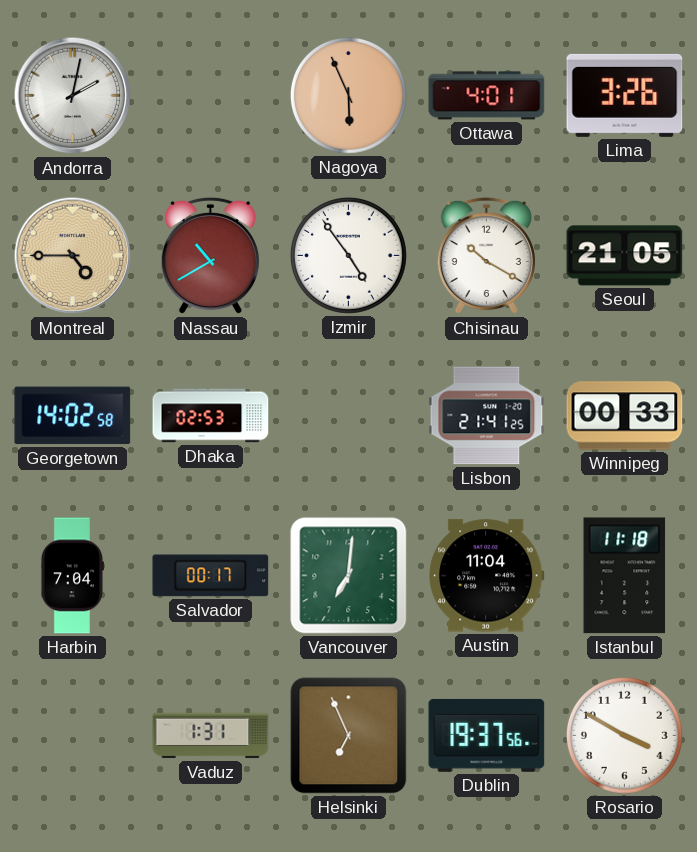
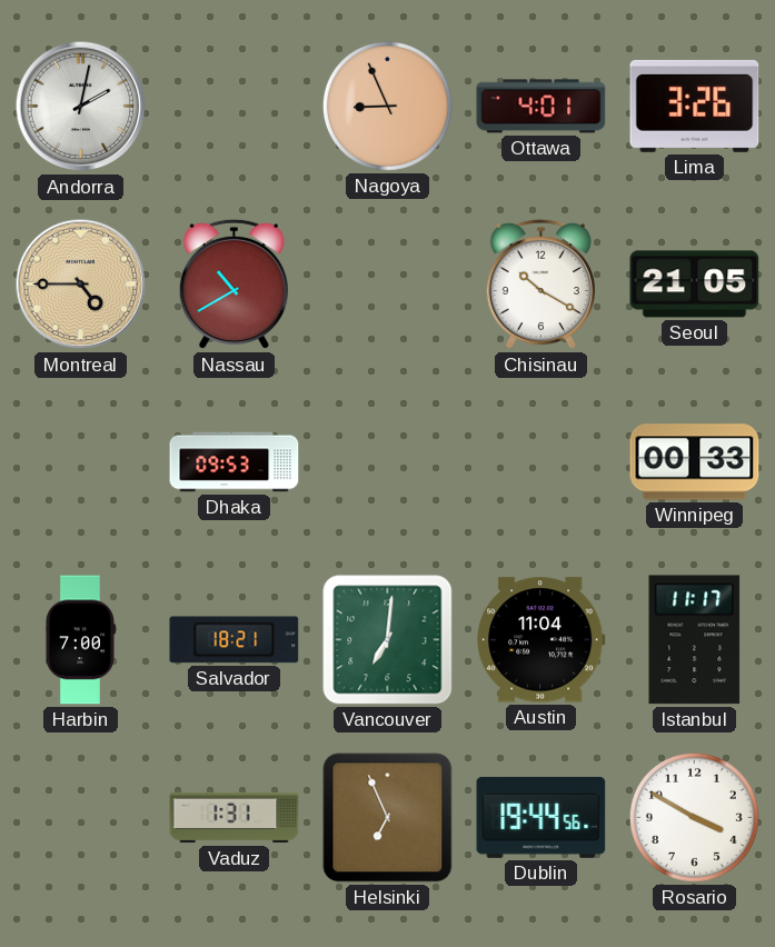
Nagoya: 5:56 -> 8:56
Izmir: 4:54 -> none
Georgetown: 14:02 -> none
Dhaka: 02:53 -> 09:53
Lisbon: 21:41 -> none
Harbin: 7:04 -> 7:00
Salvador: 00:17 -> 18:21
Istanbul: 11:18 -> 11:17
Dublin: 19:37 -> 19:44
